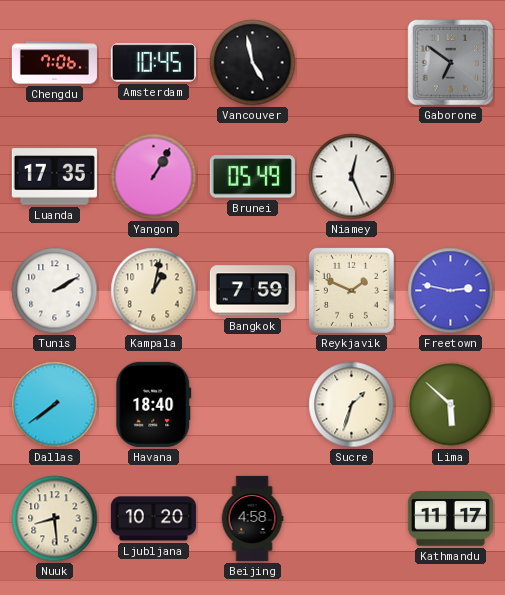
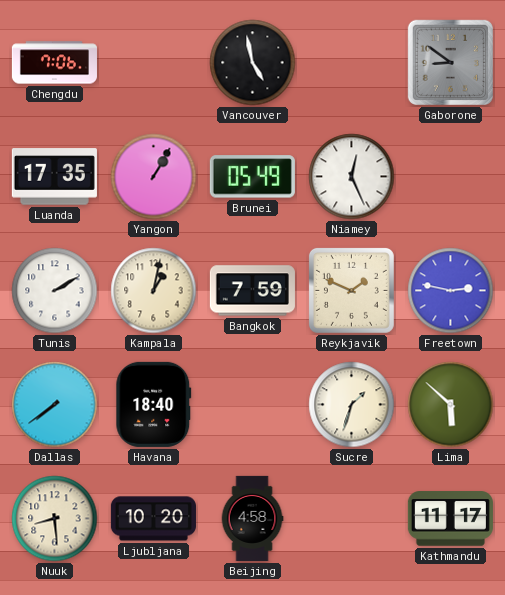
Amsterdam: 10:45 -> none
Gaborone: 6:51 -> 8:51
